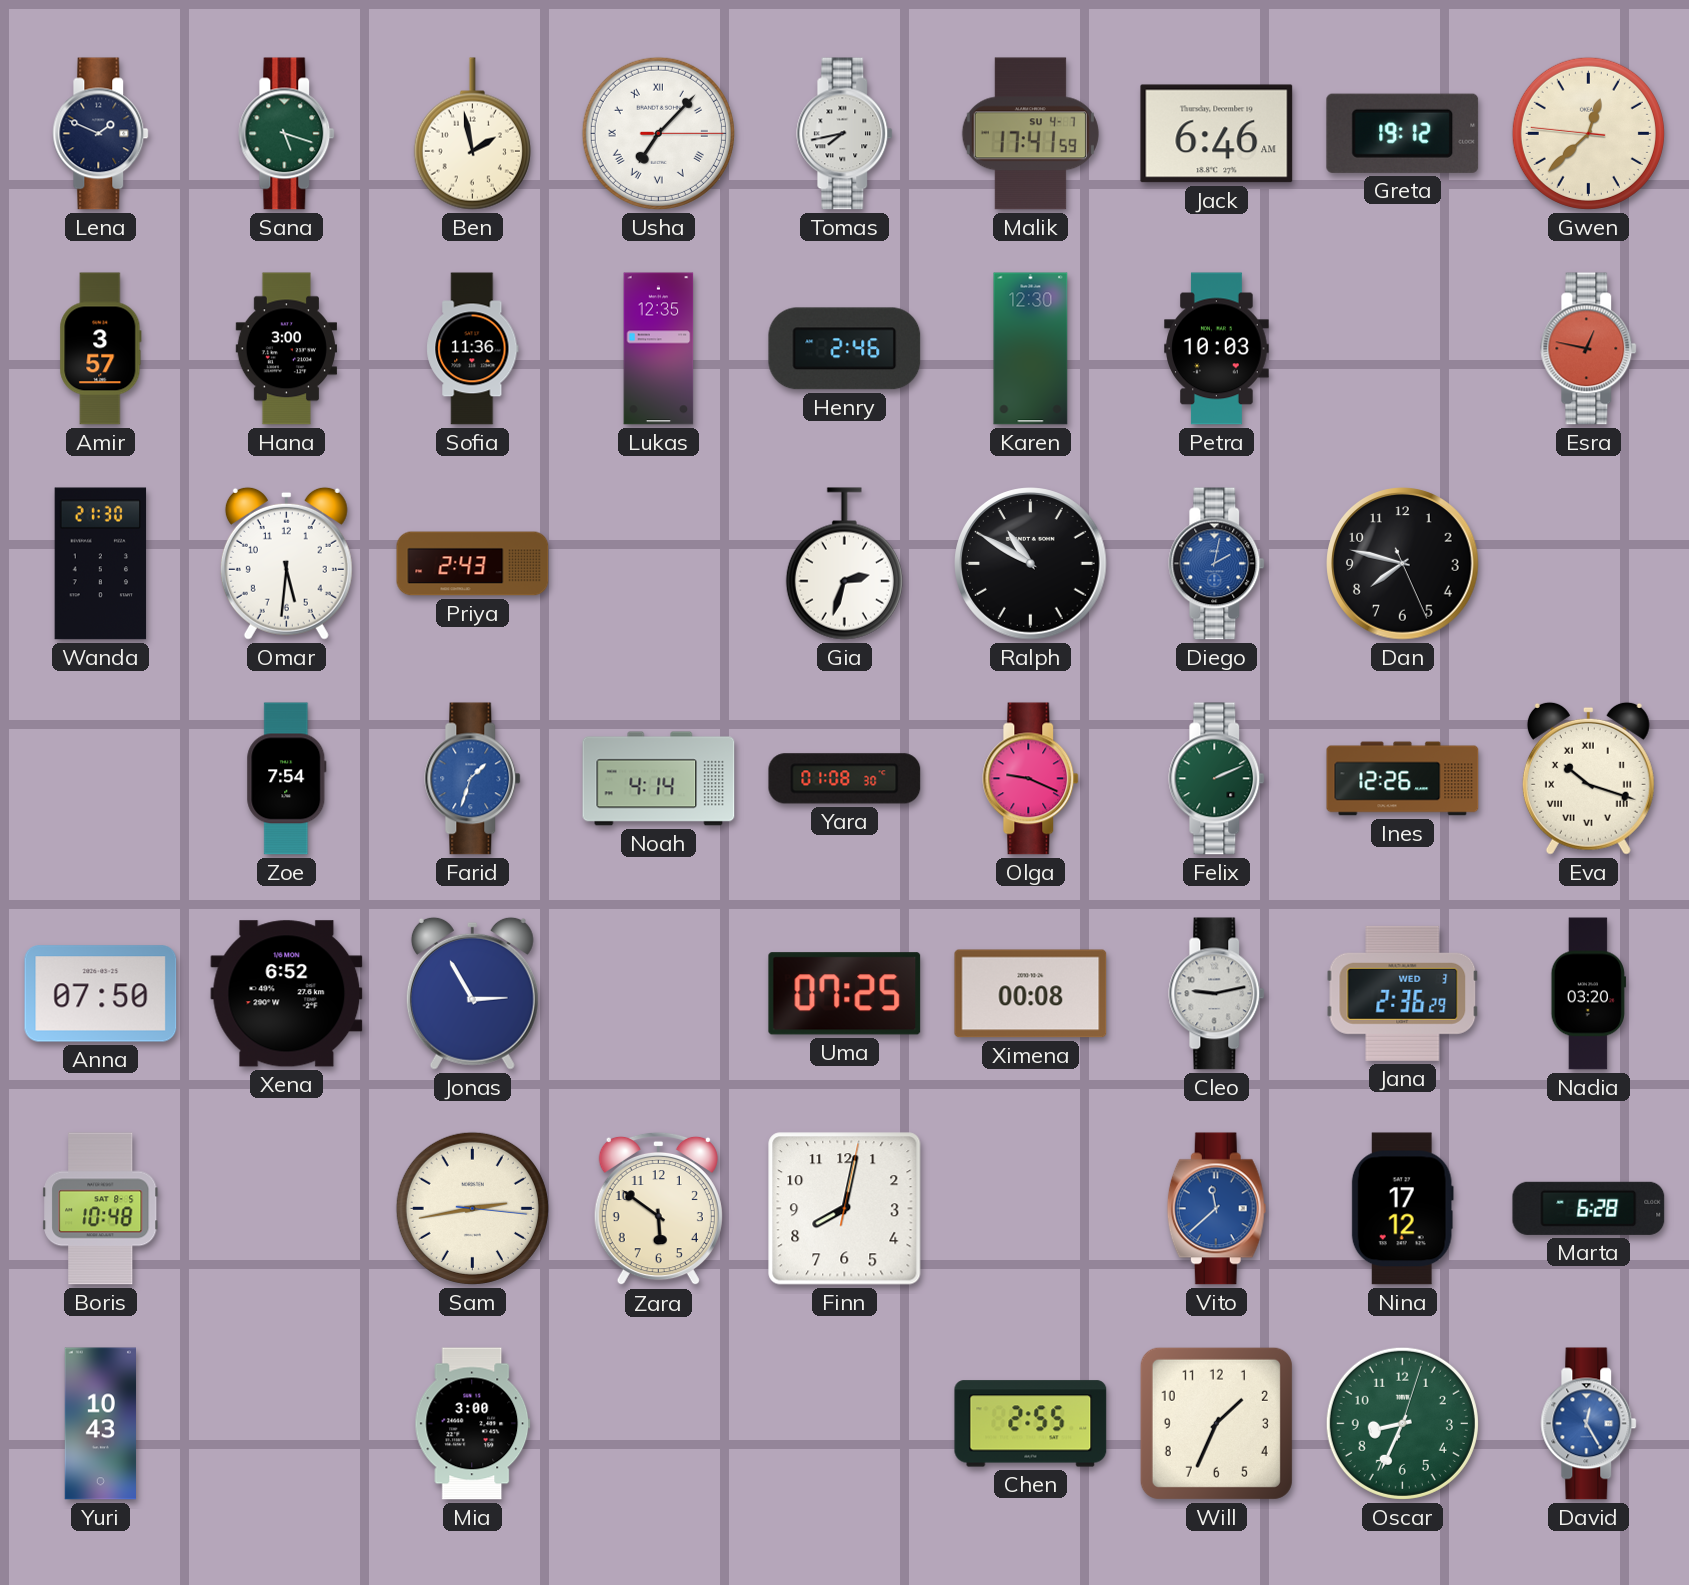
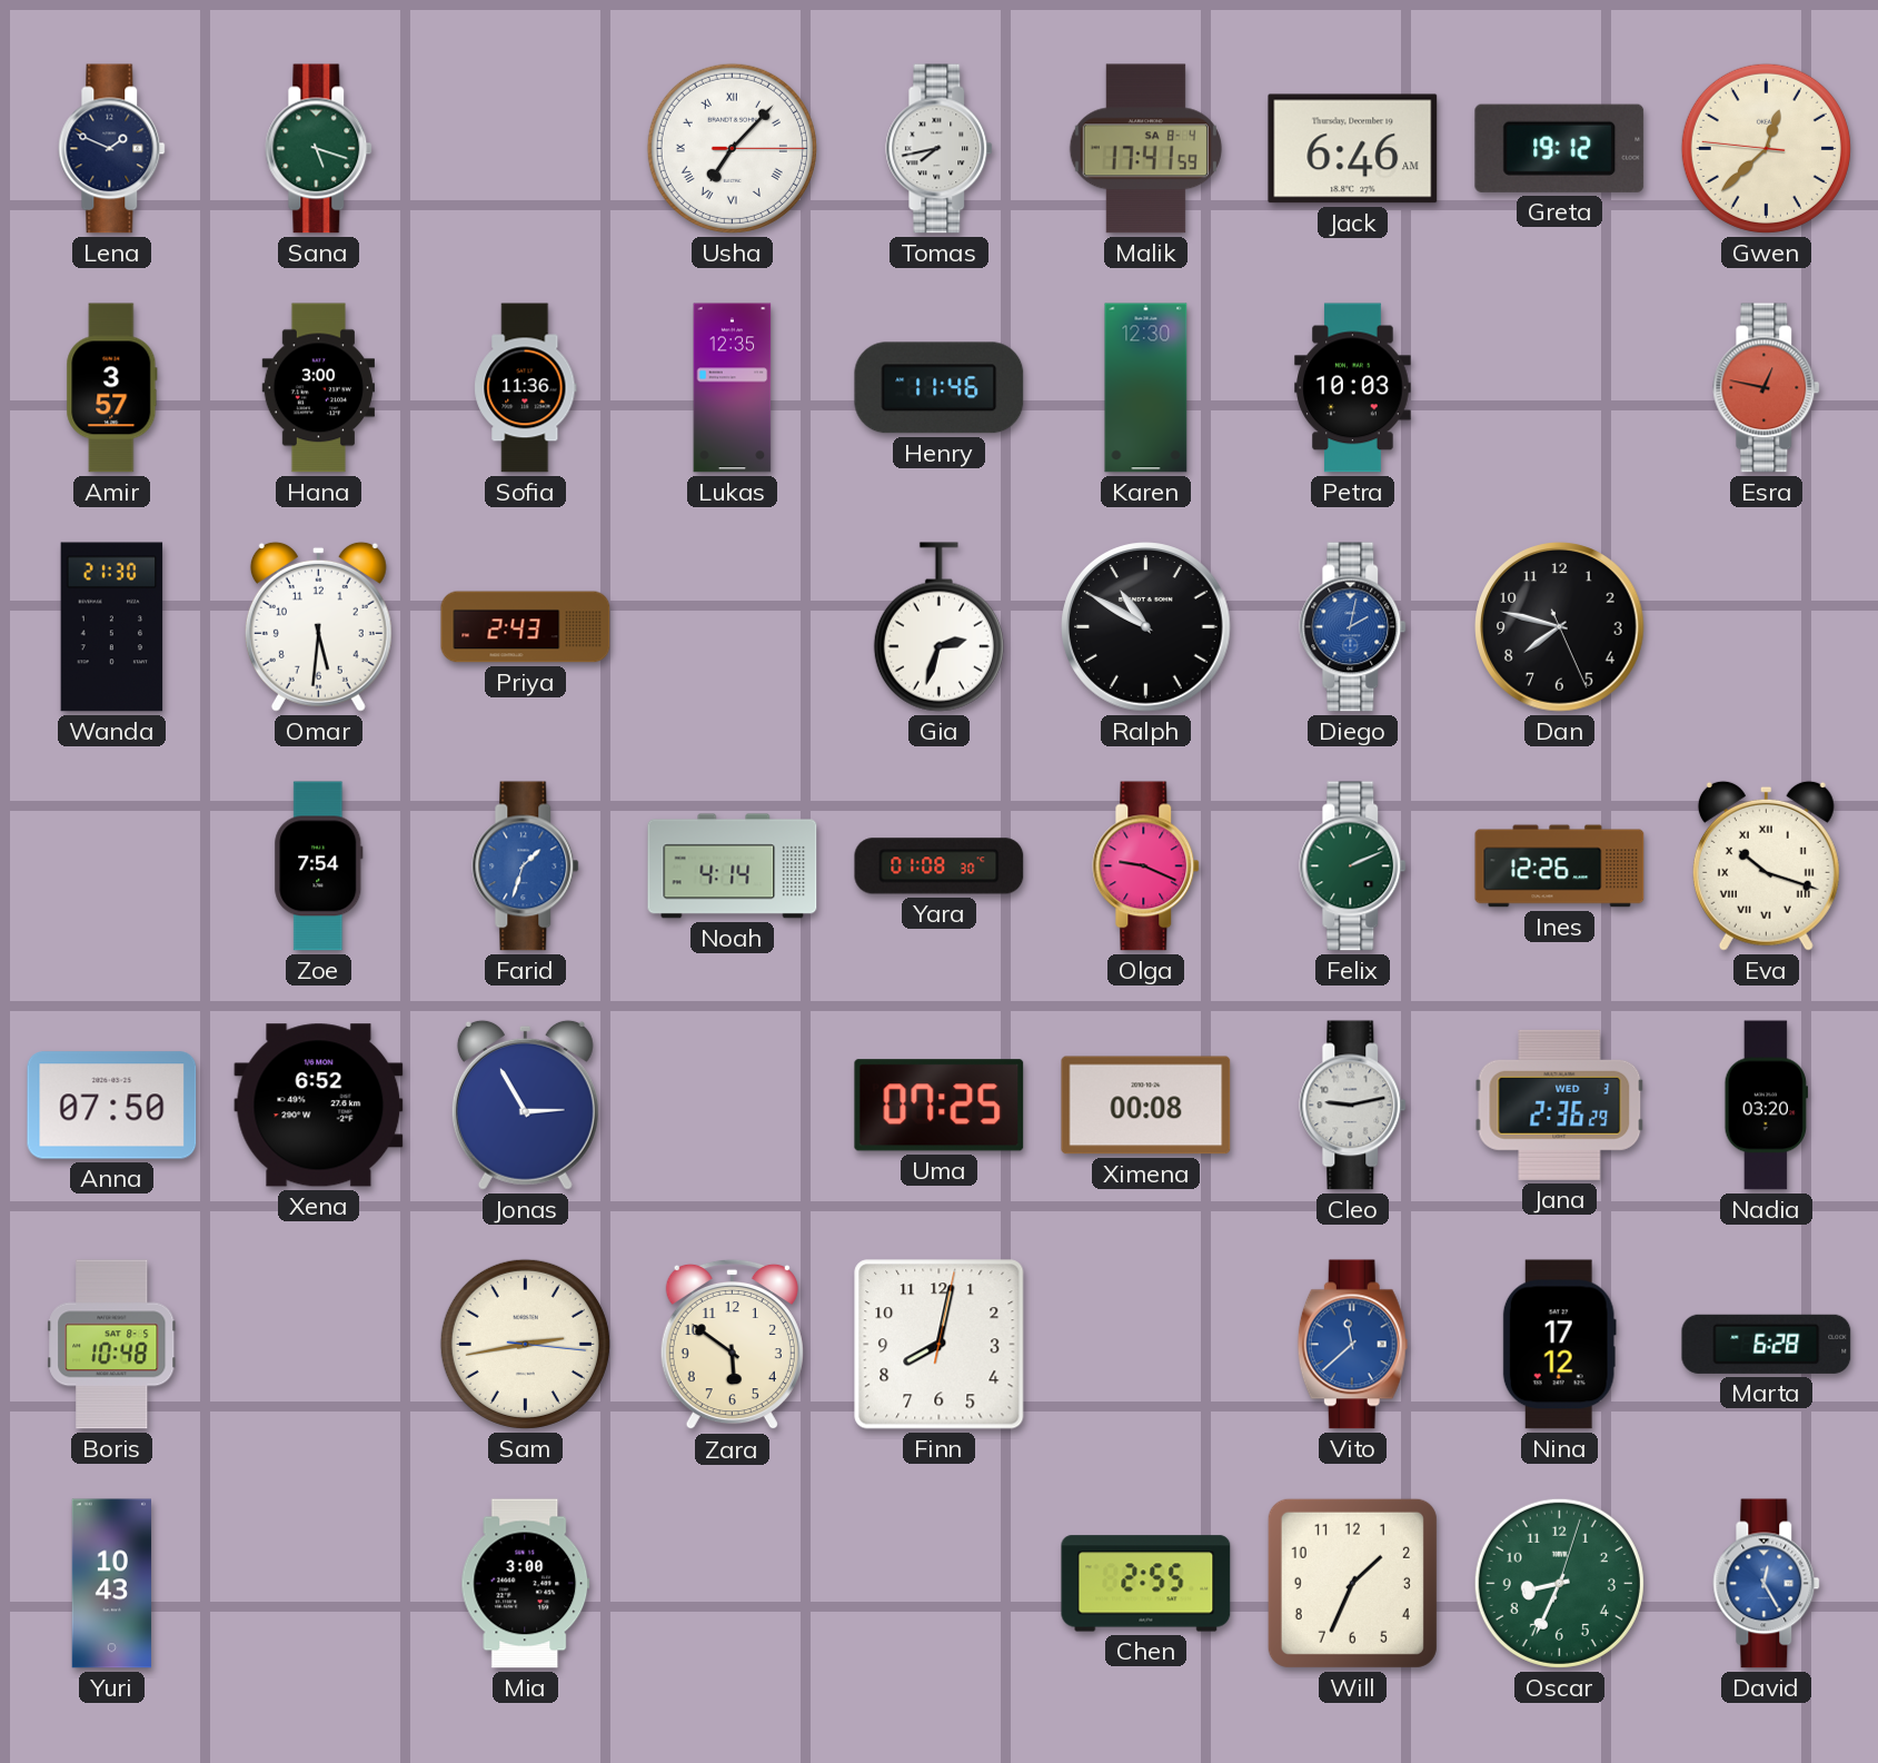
Ben: 1:58 -> none
Malik date: SU 4-7 -> SA 8-4
Henry: 2:46 -> 11:46
